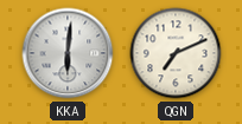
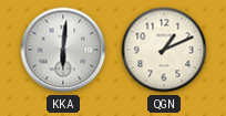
QGN: 7:11 -> 1:11
